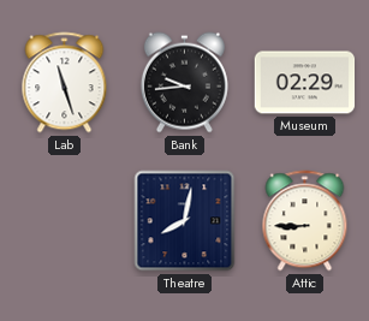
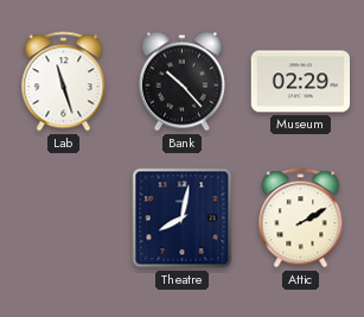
Bank: 9:44 -> 10:23
Attic: 8:45 -> 2:10
